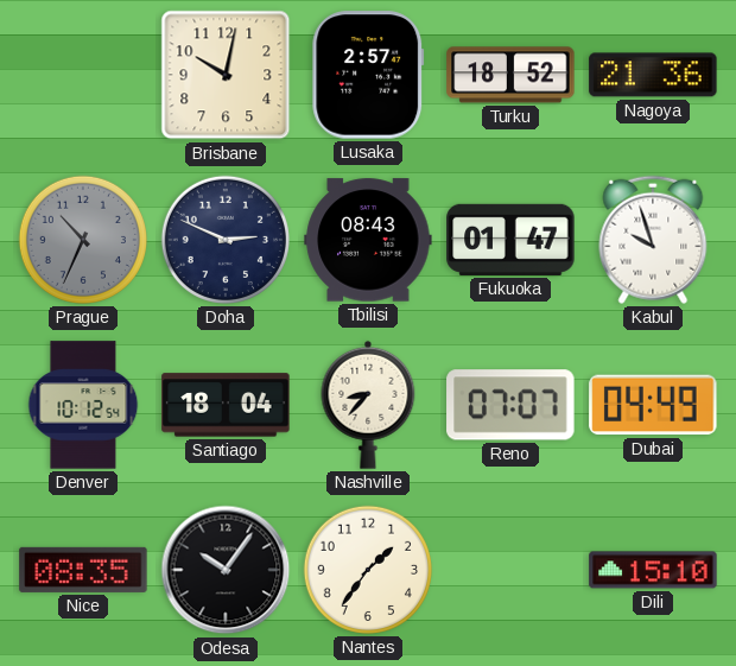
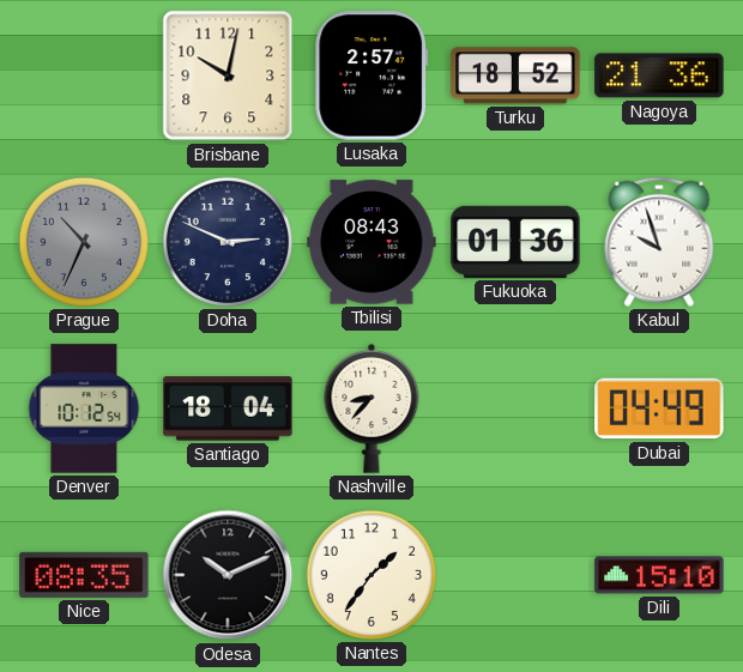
Fukuoka: 01:47 -> 01:36
Reno: 07:07 -> none
Odesa: 10:06 -> 10:11
